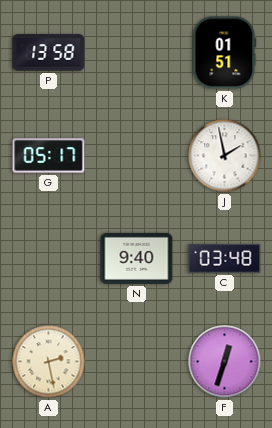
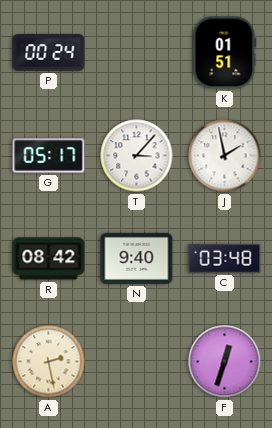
P: 13:58 -> 00:24
T: none -> 3:07
R: none -> 08:42
